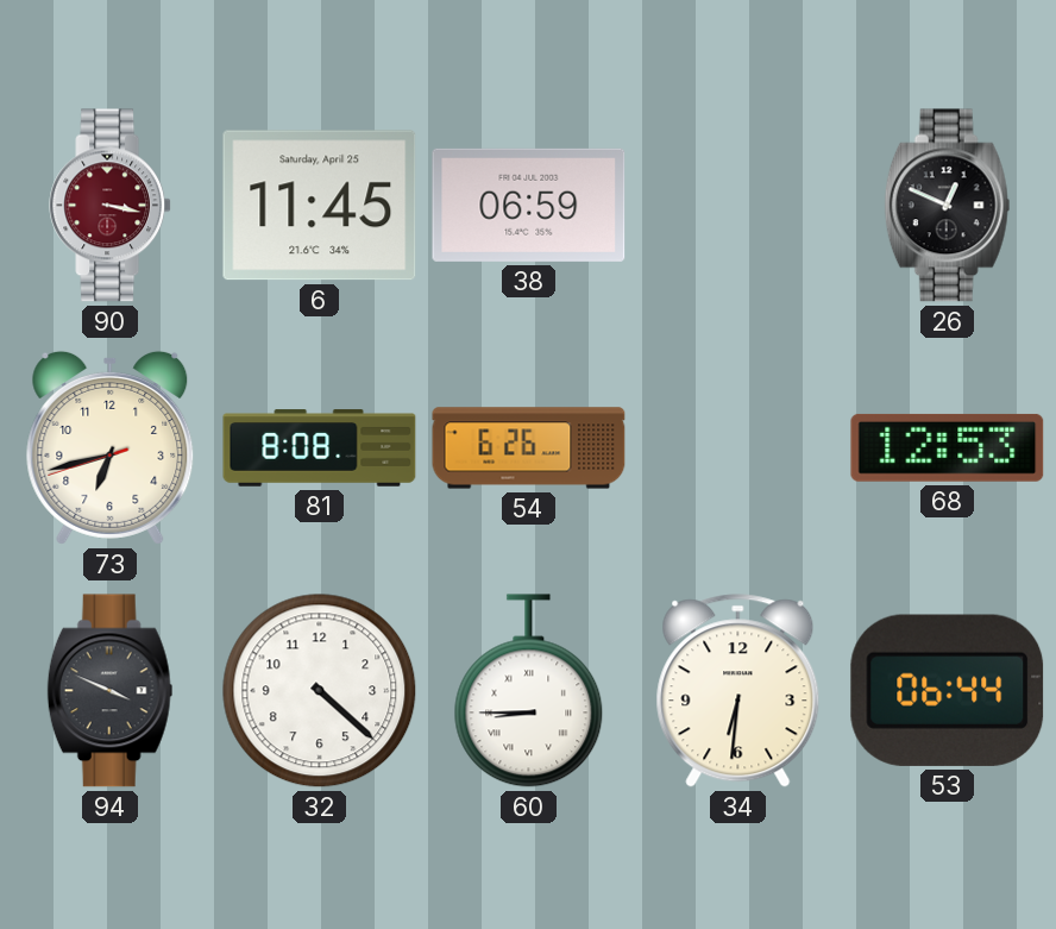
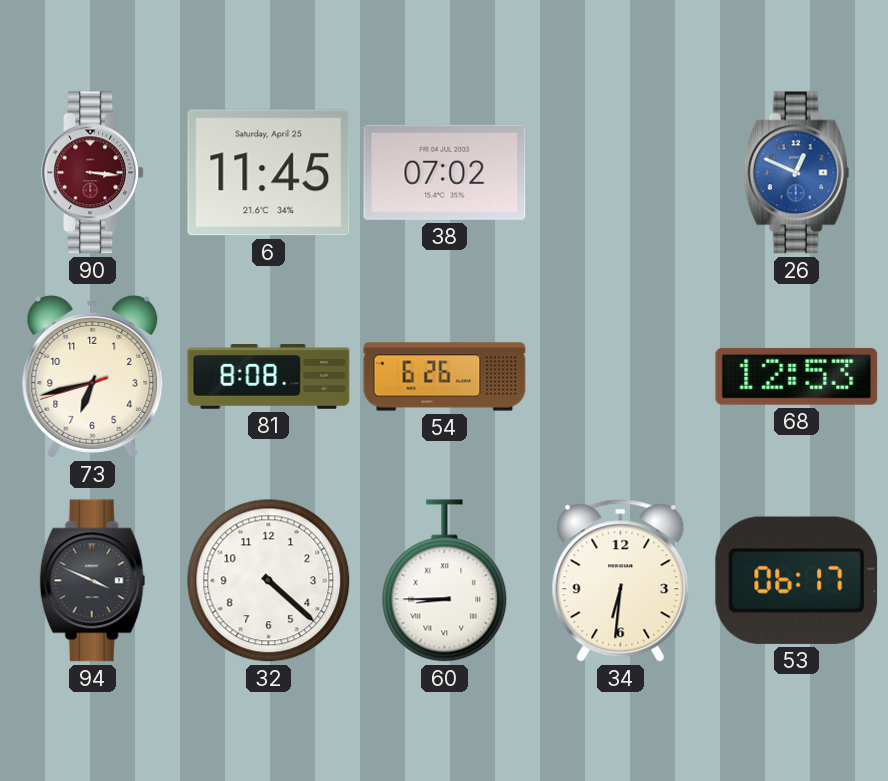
90: 3:17 -> 3:16
38: 06:59 -> 07:02
26 dial: black -> blue
53: 06:44 -> 06:17
